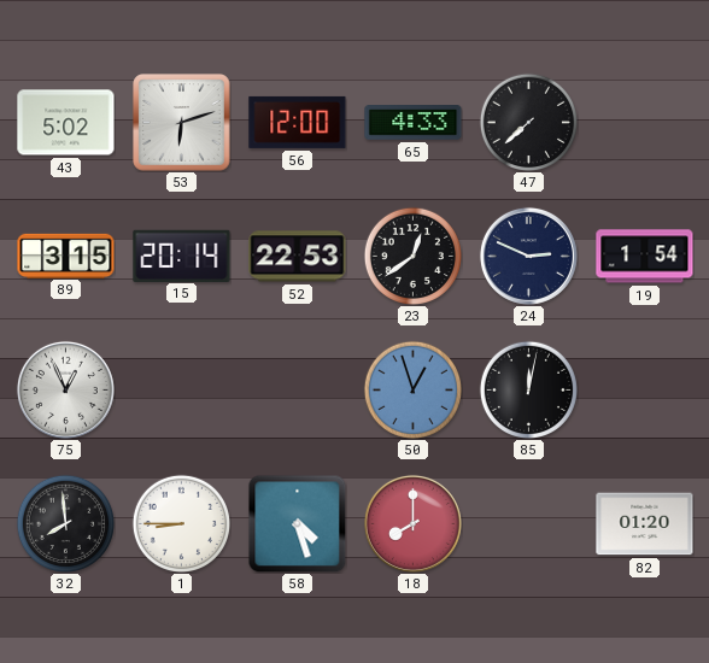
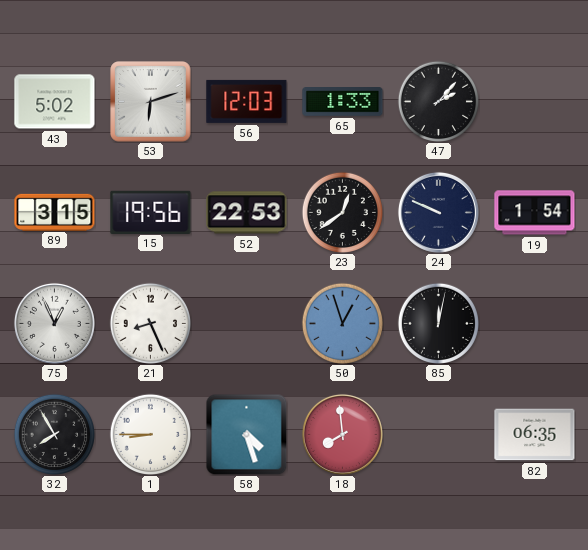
56: 12:00 -> 12:03
65: 4:33 -> 1:33
47: 7:38 -> 2:07
15: 20:14 -> 19:56
24: 2:49 -> 9:49
21: none -> 8:26
32: 7:59 -> 7:55
18: 8:00 -> 7:59
82: 01:20 -> 06:35
